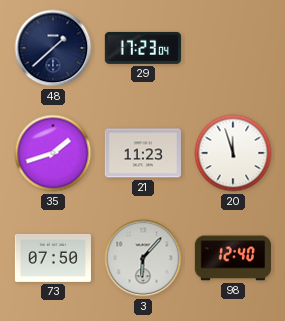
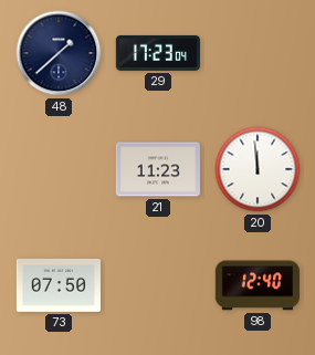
35: 1:42 -> none
20: 11:57 -> 11:59
3: 6:07 -> none
